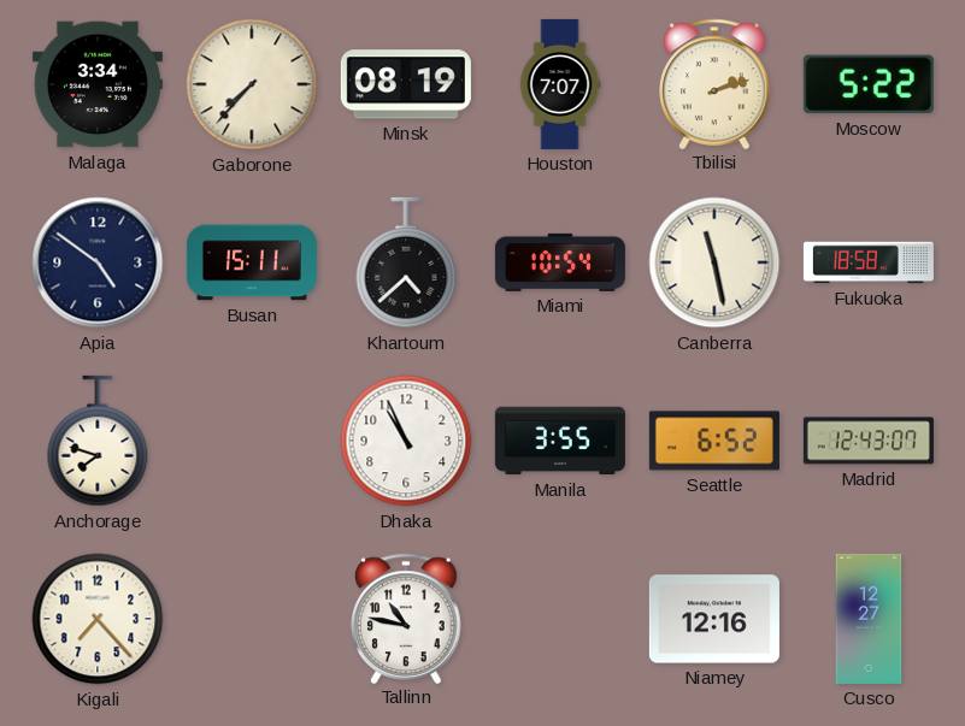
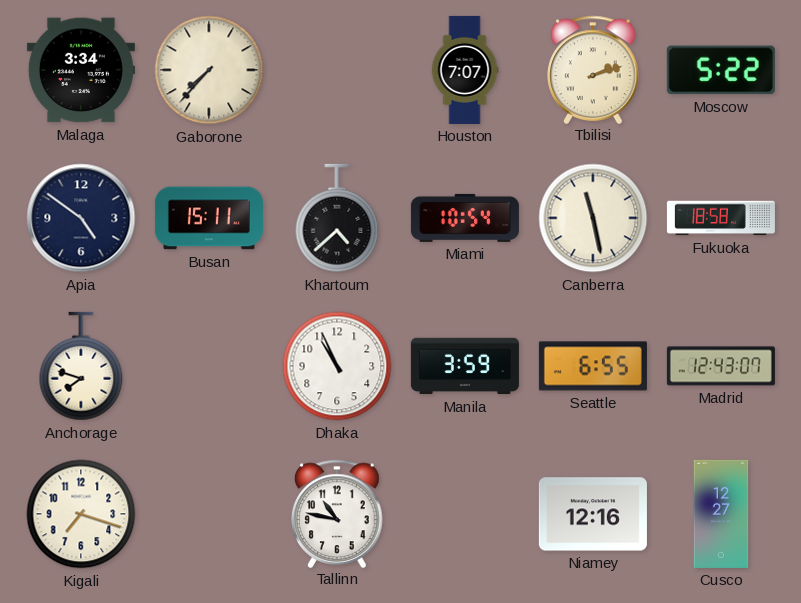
Minsk: 08:19 -> none
Manila: 3:55 -> 3:59
Seattle: 6:52 -> 6:55
Kigali: 7:23 -> 7:18
